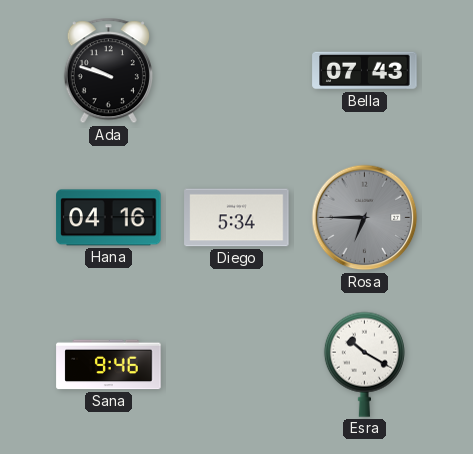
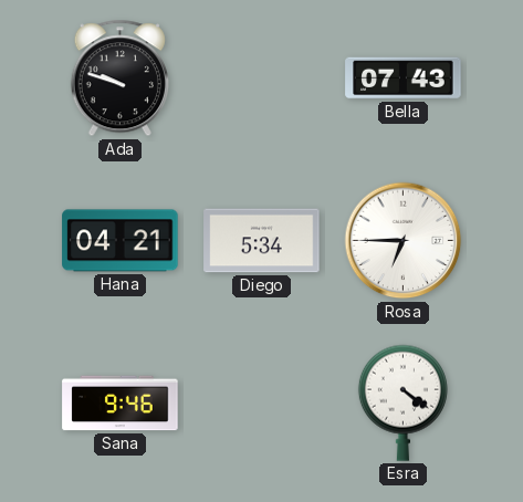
Hana: 04:16 -> 04:21
Rosa dial: grey -> white
Esra: 10:20 -> 4:21
